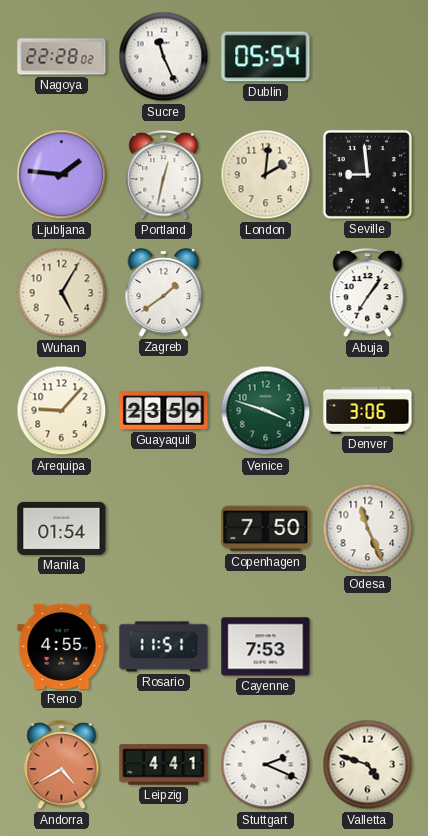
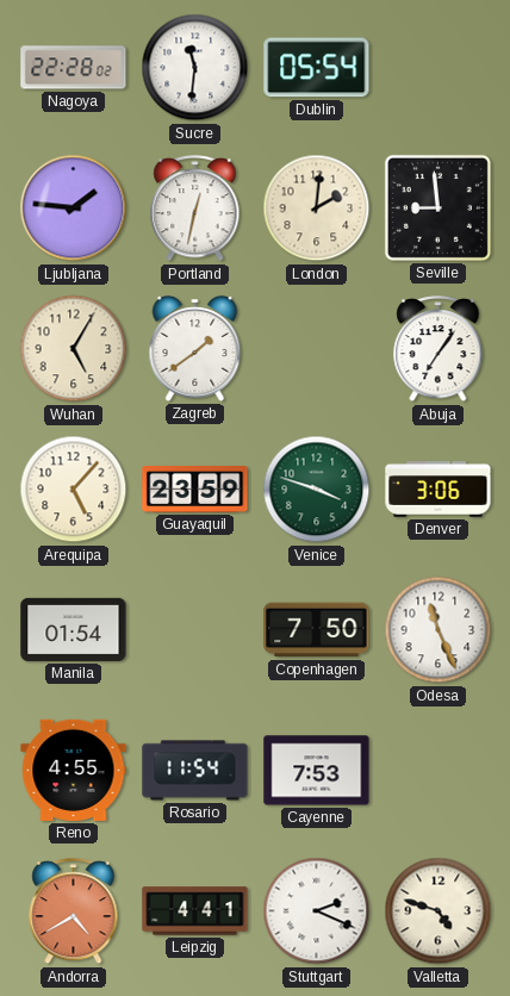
Sucre: 11:26 -> 11:31
Arequipa: 9:07 -> 5:07
Rosario: 11:51 -> 11:54
